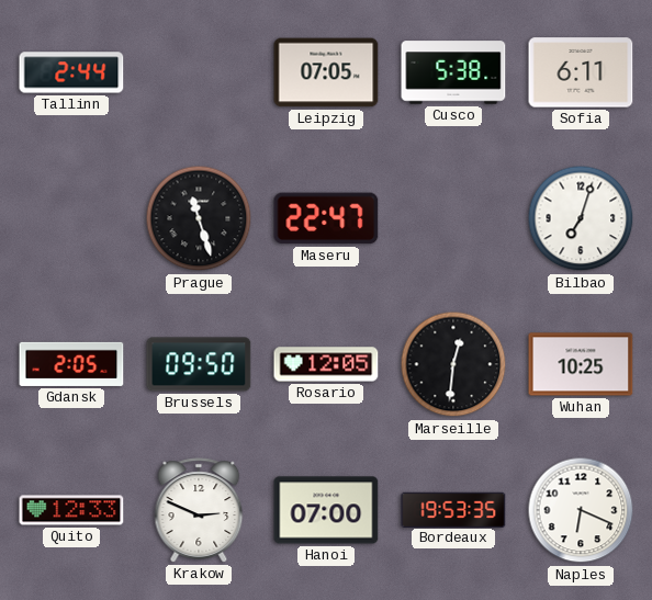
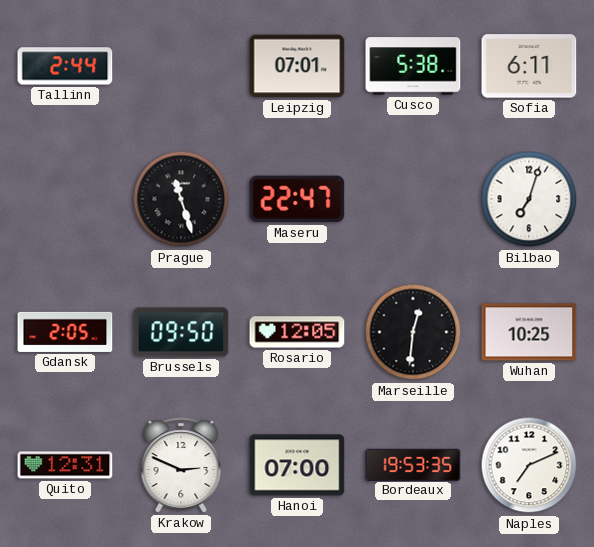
Leipzig: 07:05 -> 07:01
Quito: 12:33 -> 12:31
Naples: 6:19 -> 7:11
